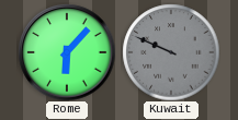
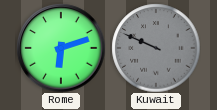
Rome: 6:07 -> 6:12
